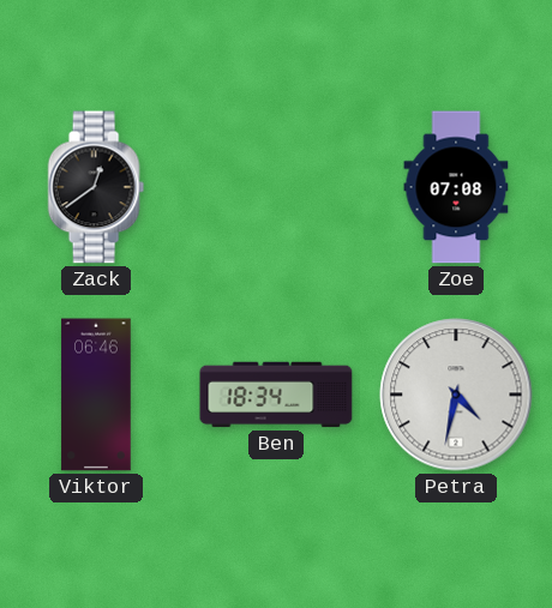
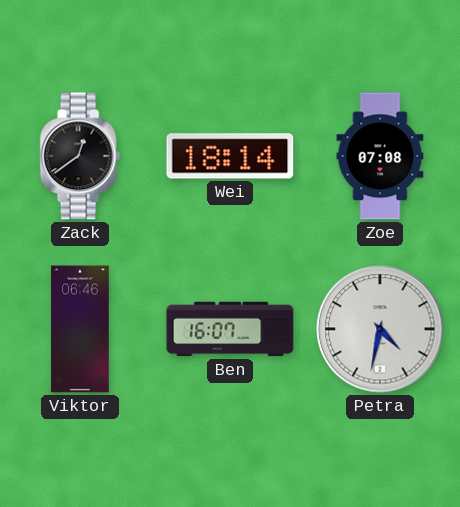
Wei: none -> 18:14
Ben: 18:34 -> 16:07
